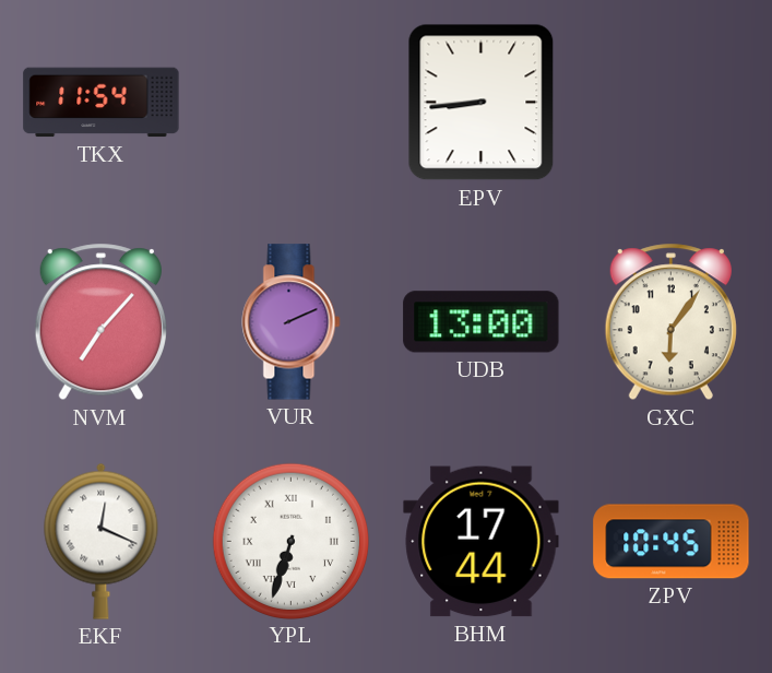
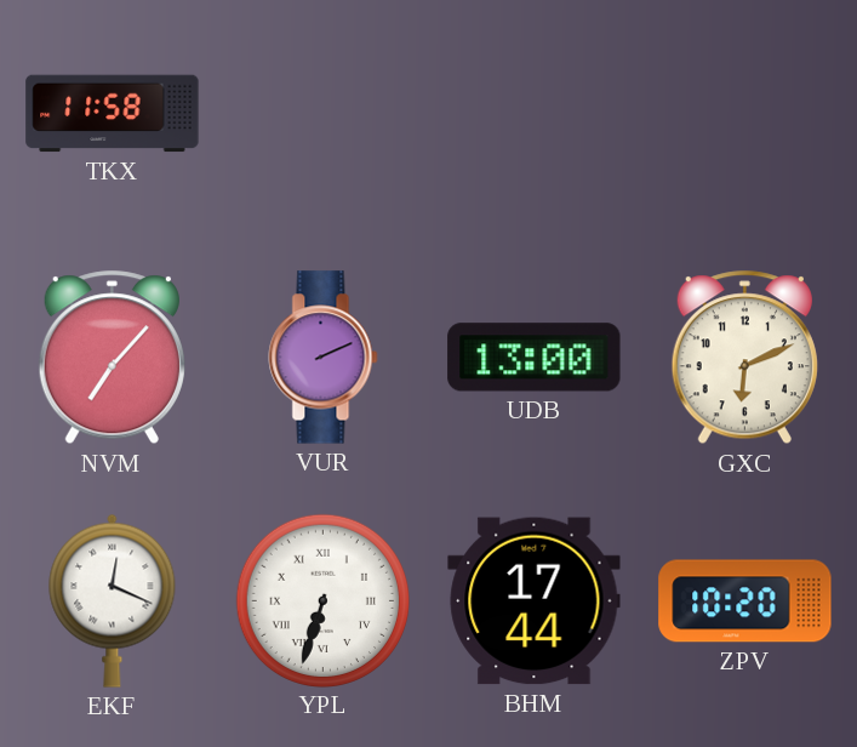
TKX: 11:54 -> 11:58
EPV: 8:44 -> none
GXC: 6:06 -> 6:11
ZPV: 10:45 -> 10:20
